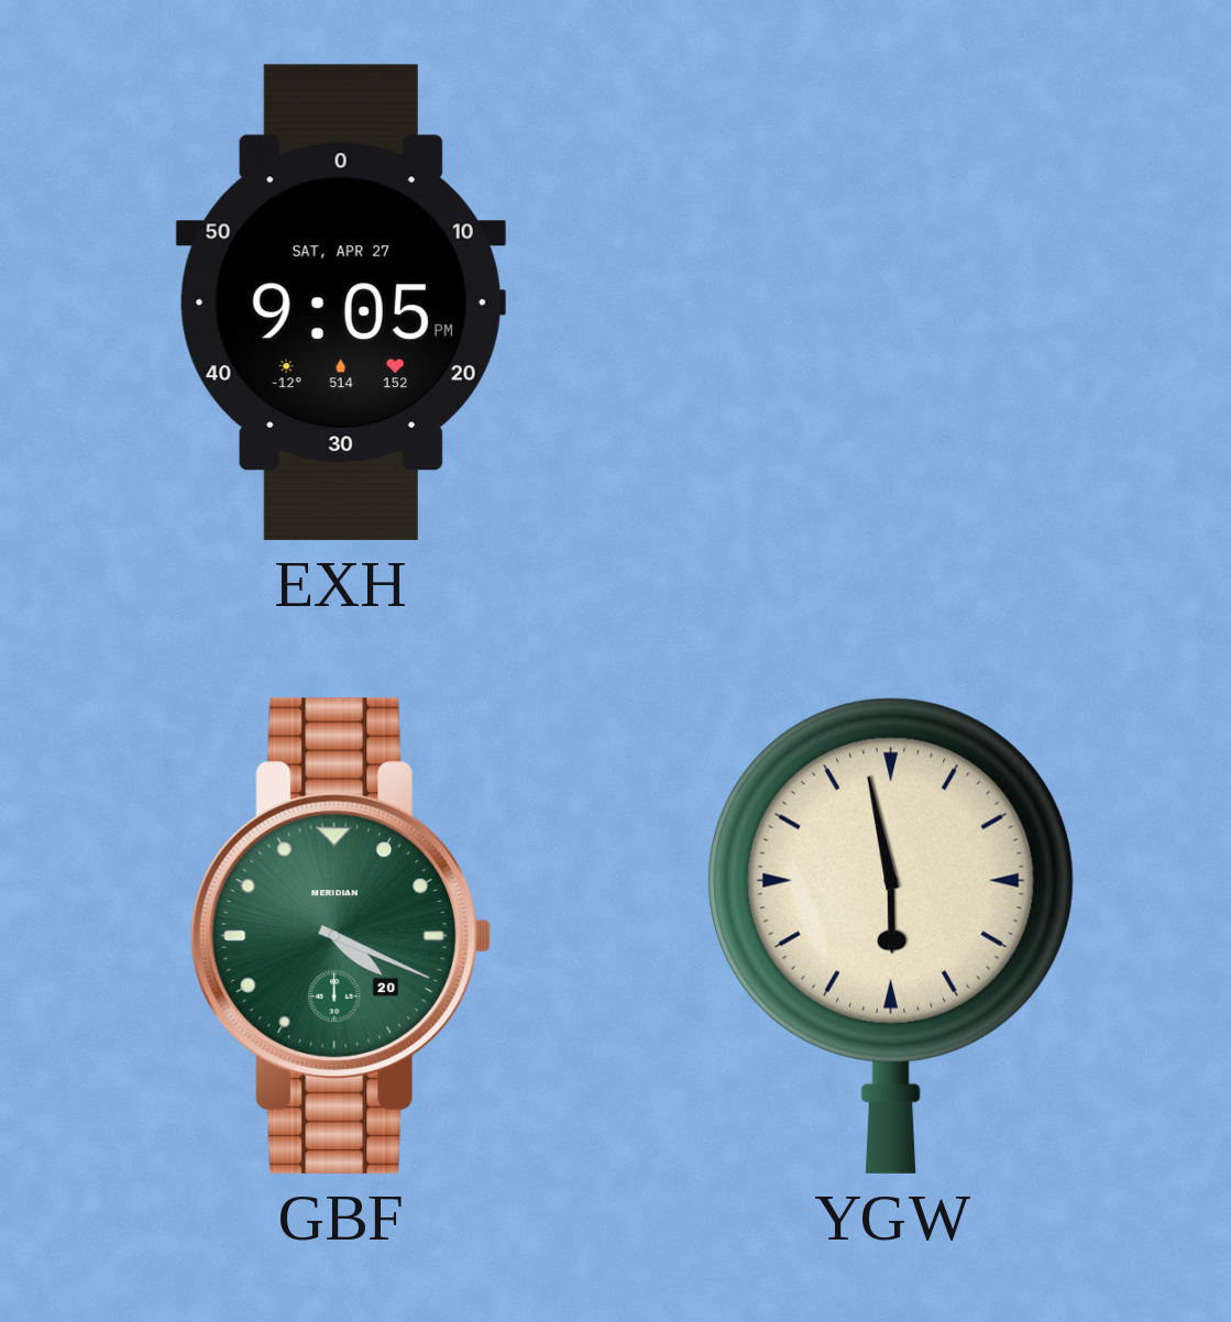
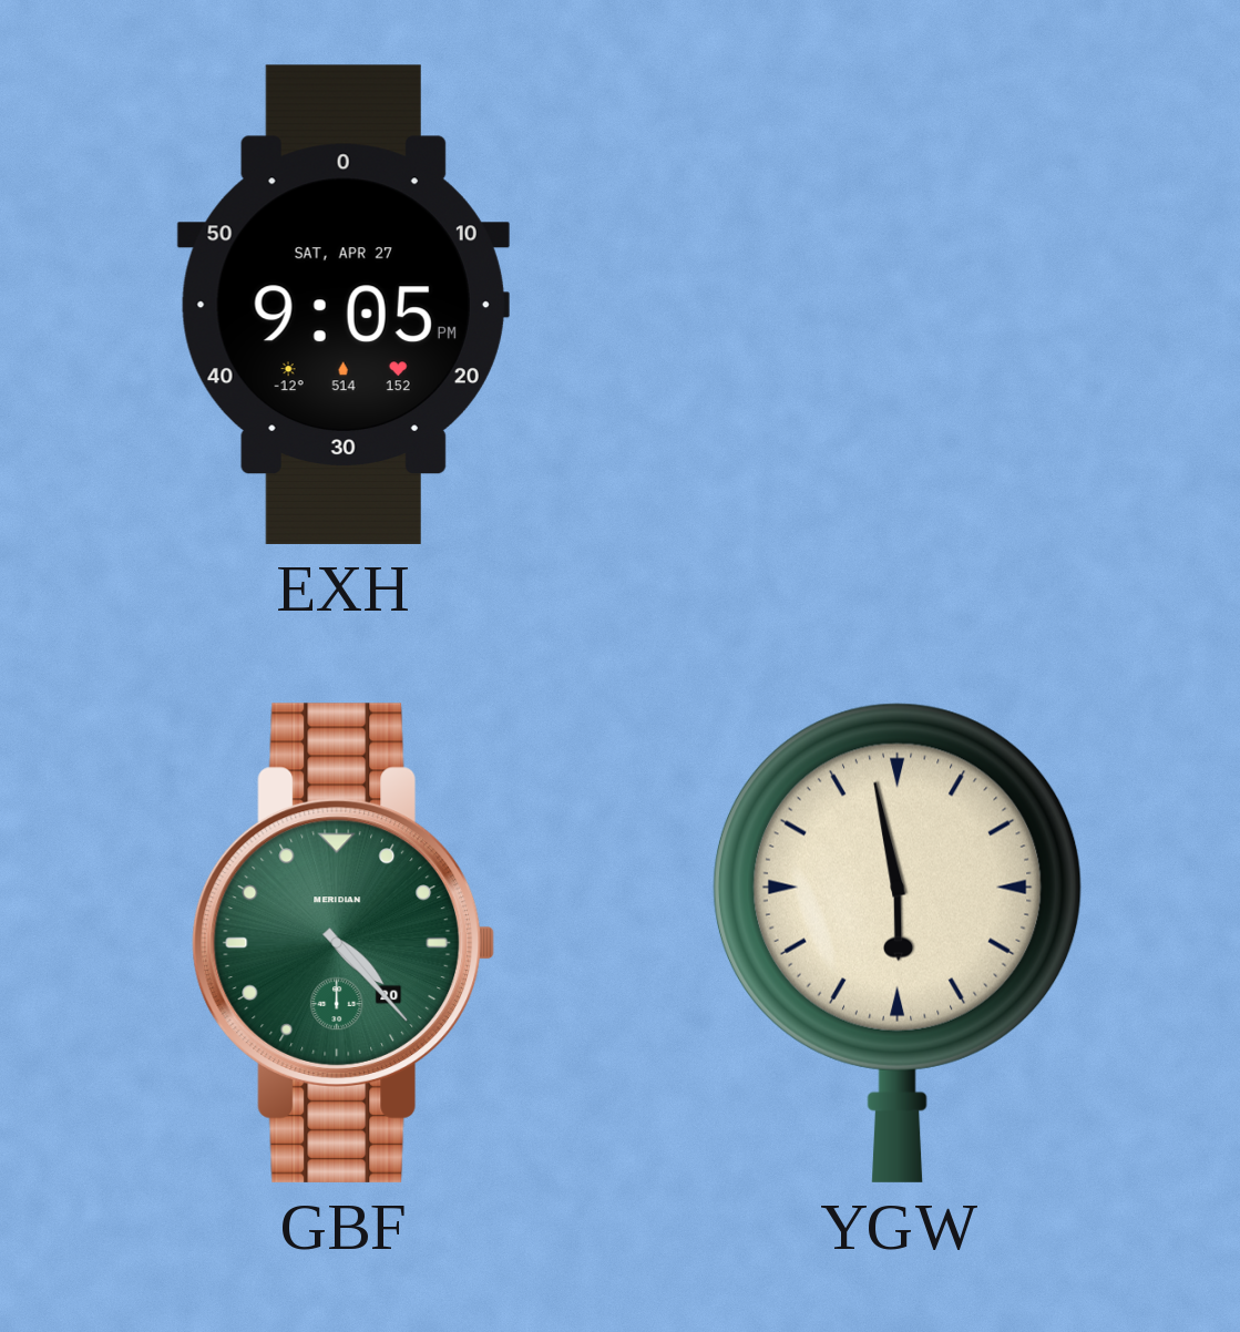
GBF: 4:19 -> 4:23
